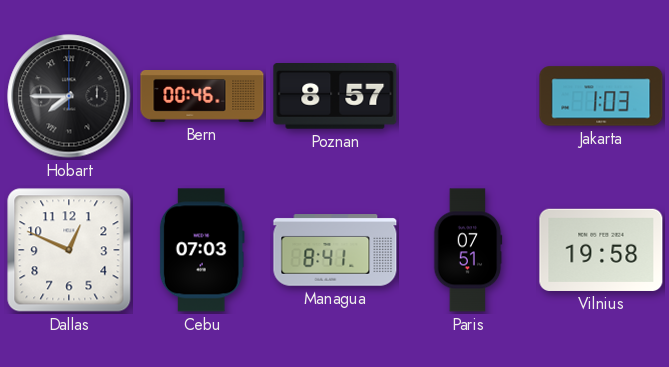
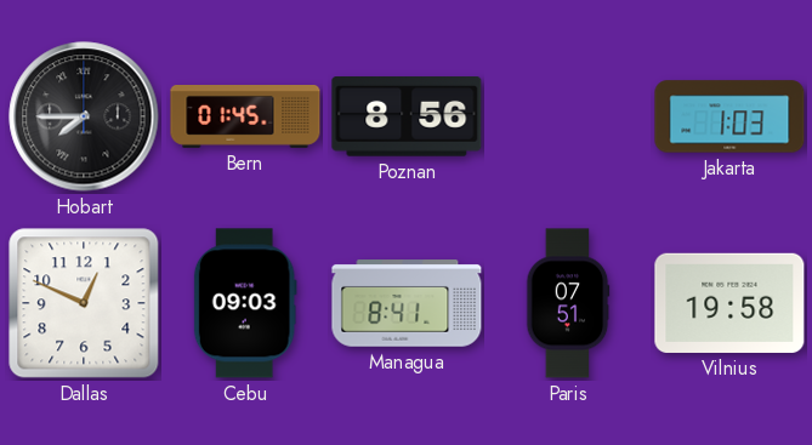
Bern: 00:46 -> 01:45
Poznan: 8:57 -> 8:56
Cebu: 07:03 -> 09:03
